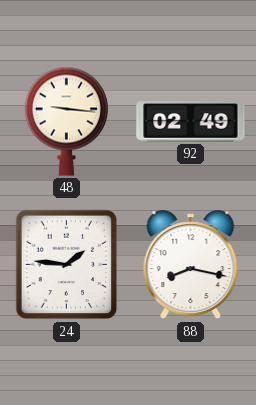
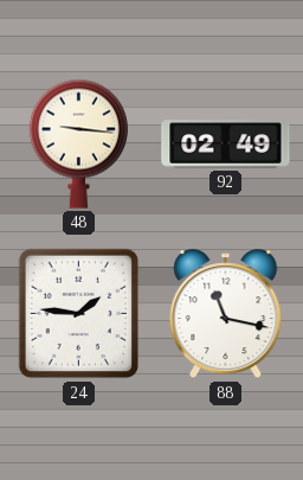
88: 8:17 -> 11:17
